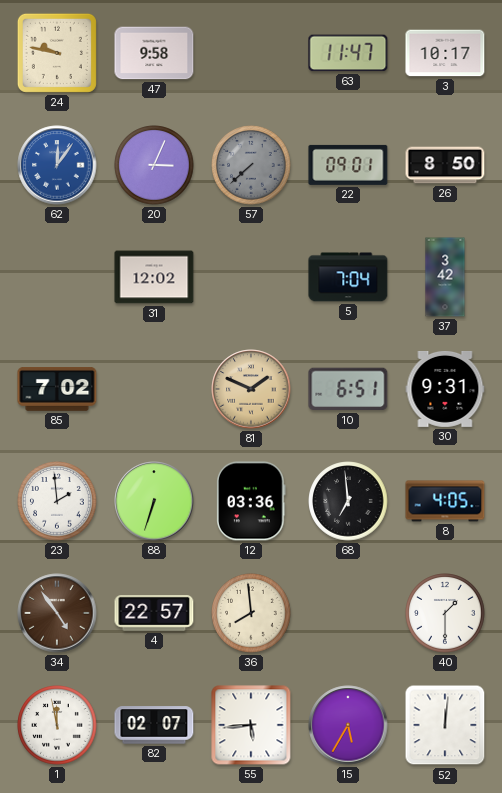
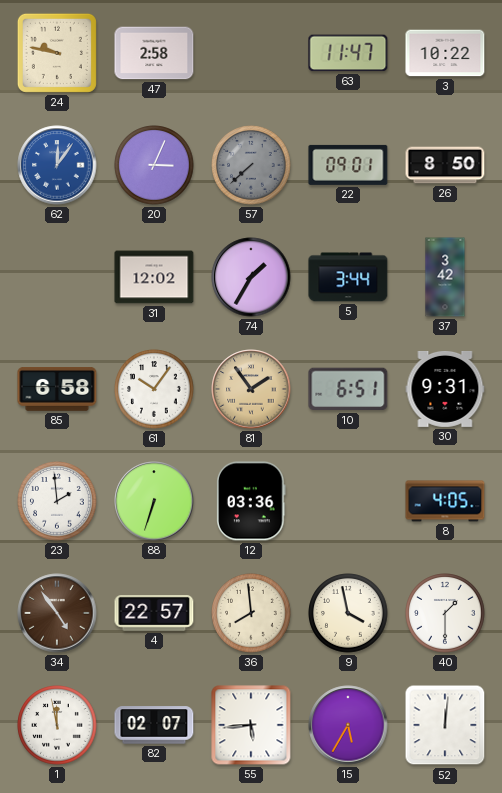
47: 9:58 -> 2:58
3: 10:17 -> 10:22
74: none -> 1:35
5: 7:04 -> 3:44
85: 7:02 -> 6:58
61: none -> 10:06
81: 1:49 -> 1:54
68: 6:59 -> none
9: none -> 3:58
